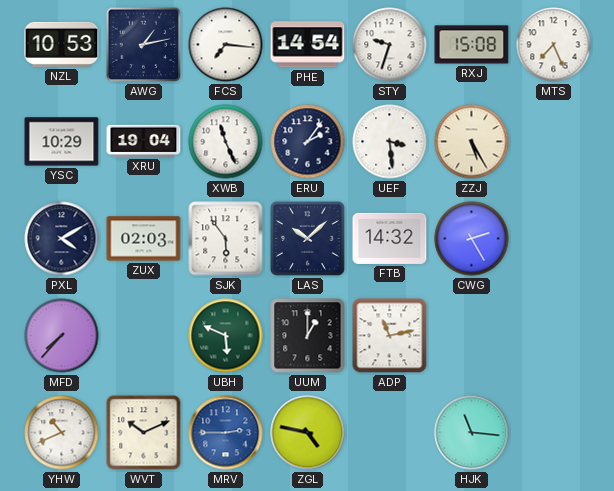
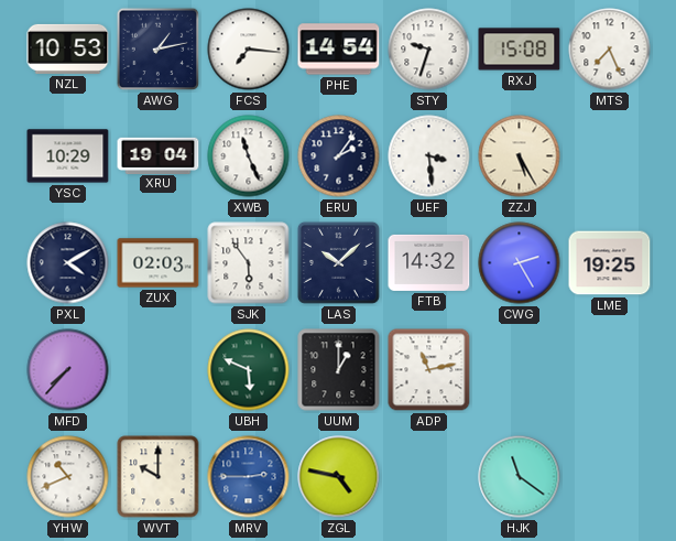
LME: none -> 19:25
WVT: 10:11 -> 10:00
HJK: 11:16 -> 11:21
